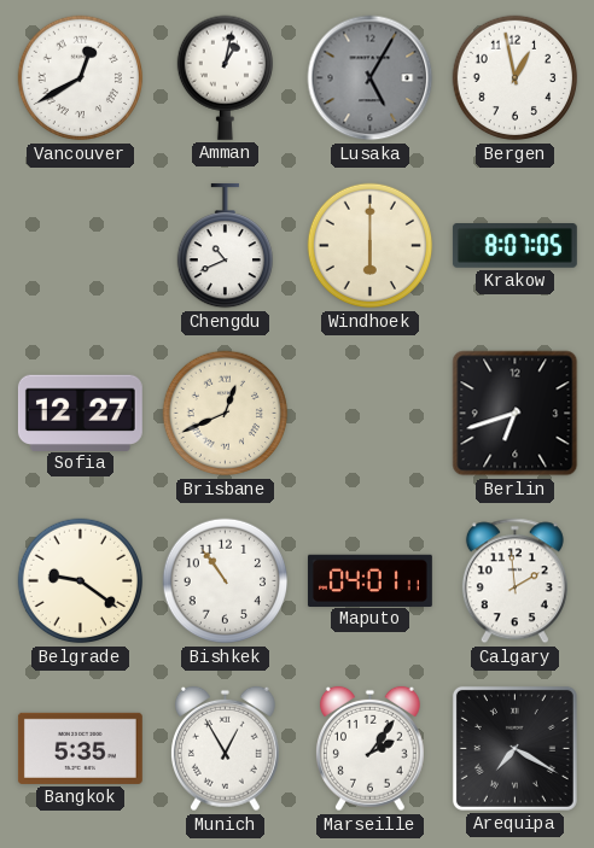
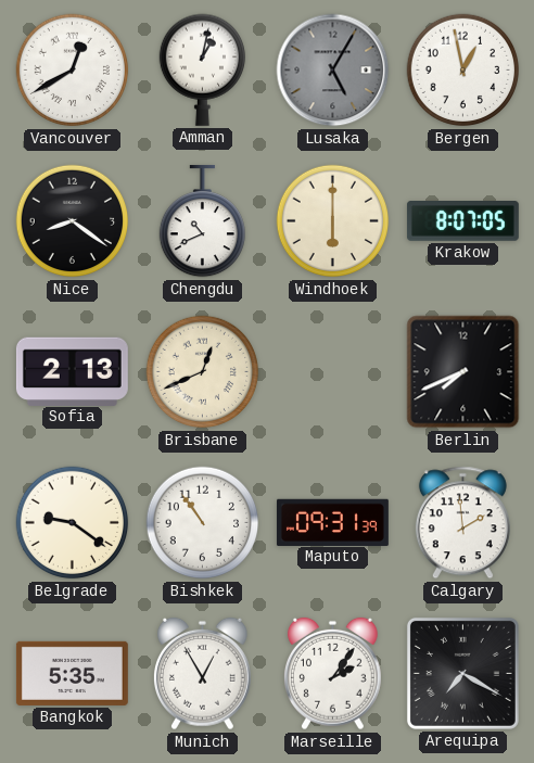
Nice: none -> 8:21
Sofia: 12:27 -> 2:13
Berlin: 6:42 -> 7:41
Maputo: 04:01 -> 09:31
